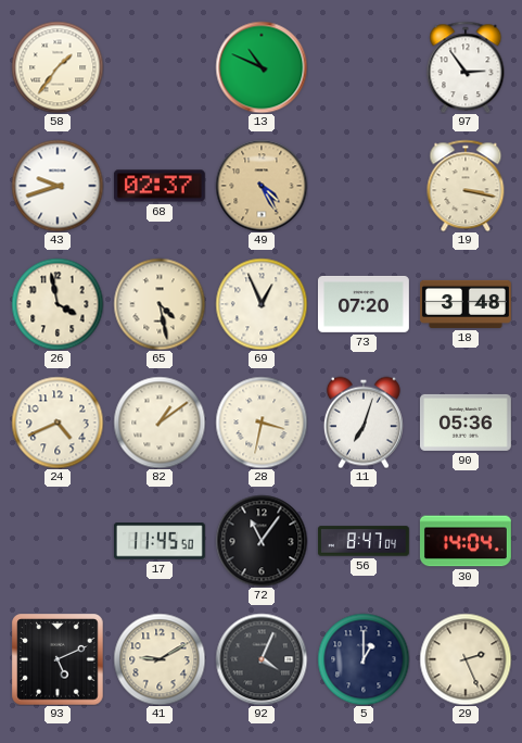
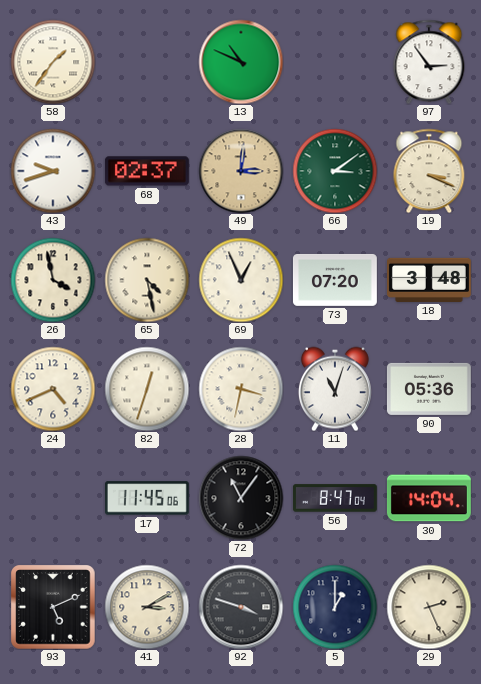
49: 4:25 -> 3:01
66: none -> 3:09
19: 3:17 -> 3:19
82: 1:09 -> 12:33
11: 7:03 -> 11:03
17: 11:45:50 -> 11:45:06
41: 9:10 -> 3:10
92: 4:04 -> 3:48
